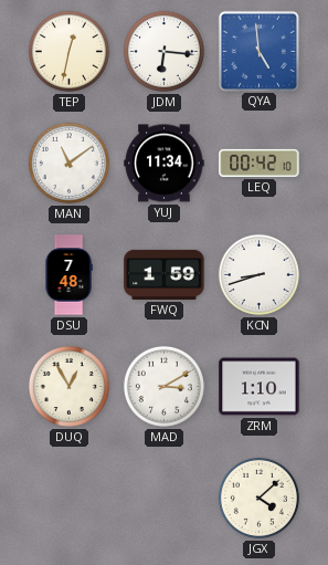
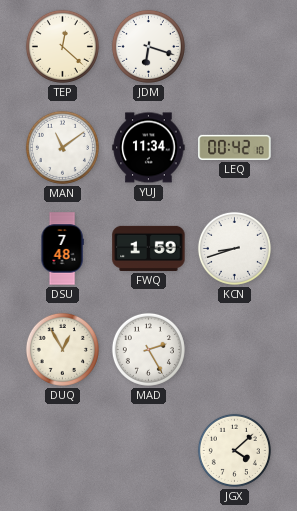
TEP: 12:32 -> 12:22
JDM: 6:16 -> 6:18
QYA: 4:59 -> none
MAD: 3:10 -> 2:25
ZRM: 1:10 -> none
